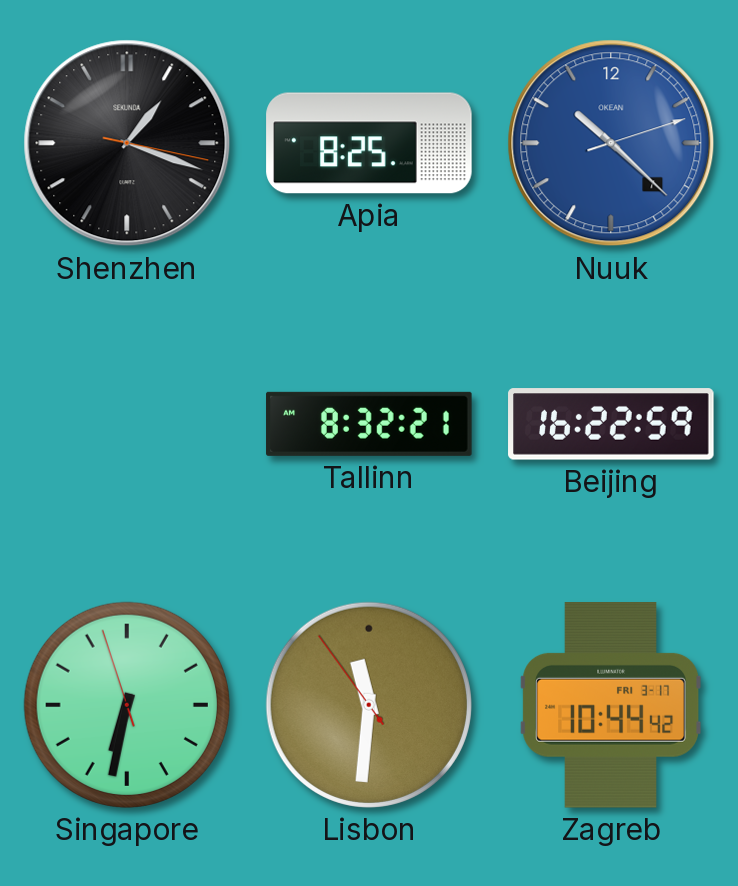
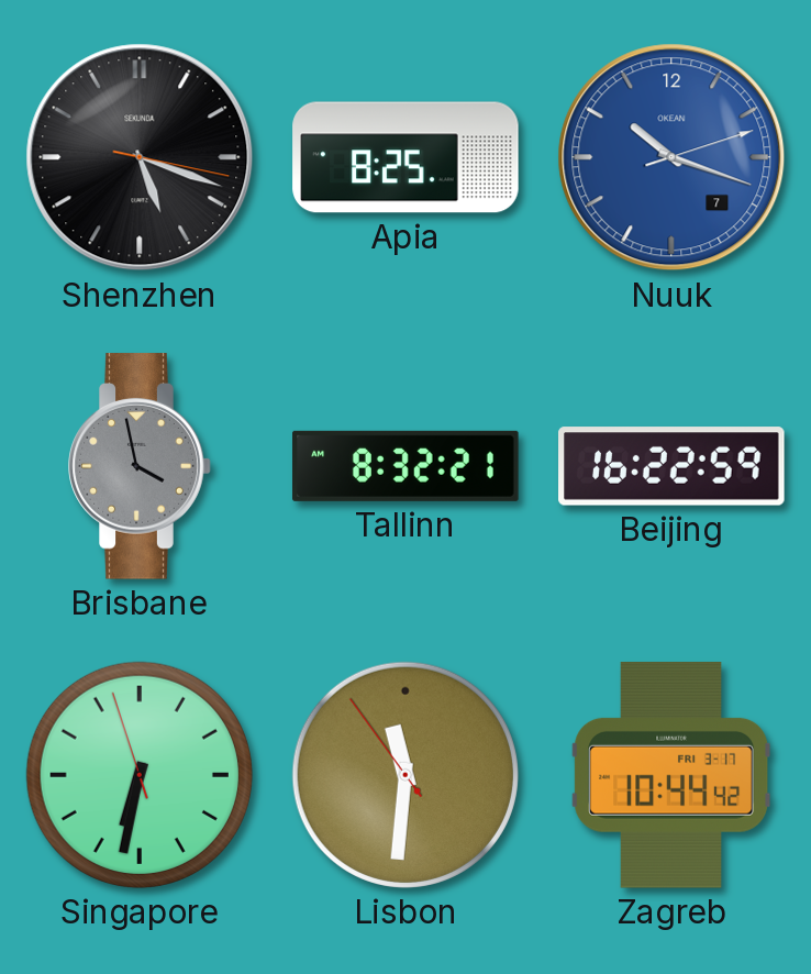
Shenzhen: 1:18 -> 5:18
Nuuk: 10:22 -> 10:18
Brisbane: none -> 3:58
